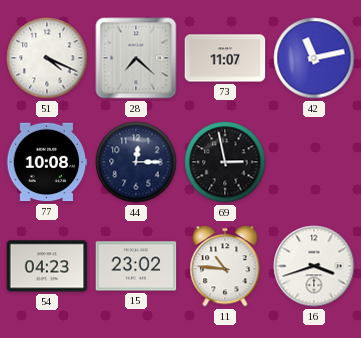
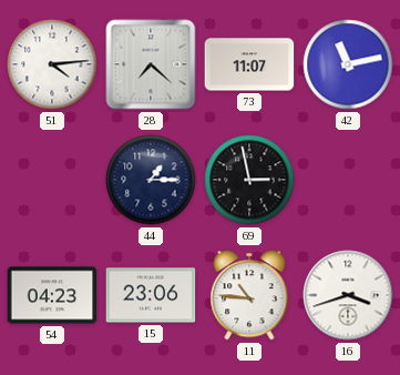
51: 4:19 -> 4:14
77: 10:08 -> none
44: 12:15 -> 1:15
15: 23:02 -> 23:06
